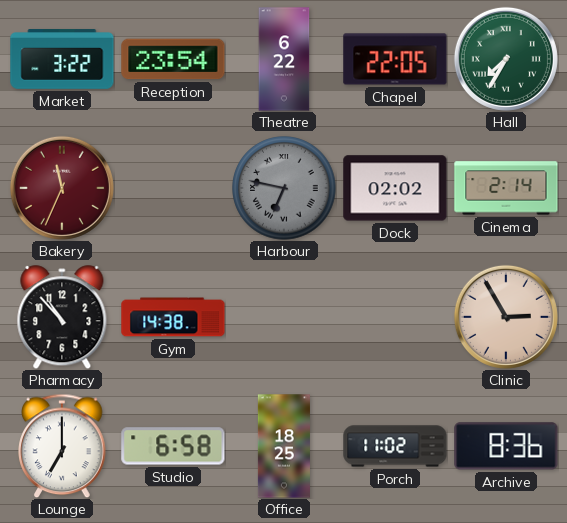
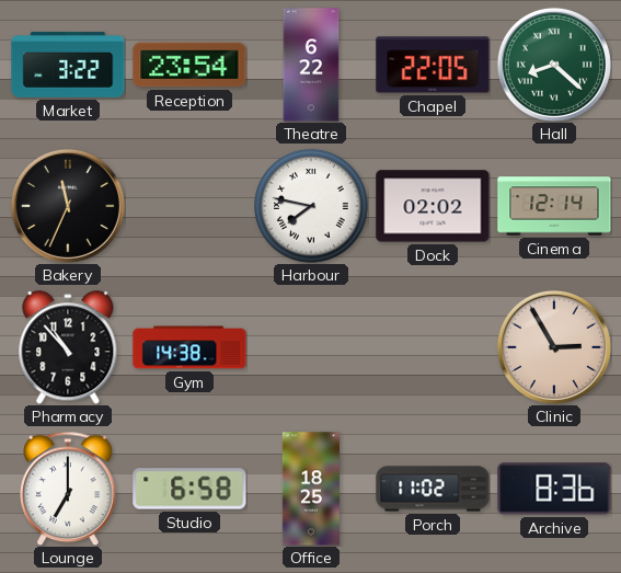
Hall: 7:35 -> 8:22
Bakery dial: burgundy -> black
Harbour: 6:47 -> 7:47
Harbour dial: grey -> white
Cinema: 2:14 -> 12:14
